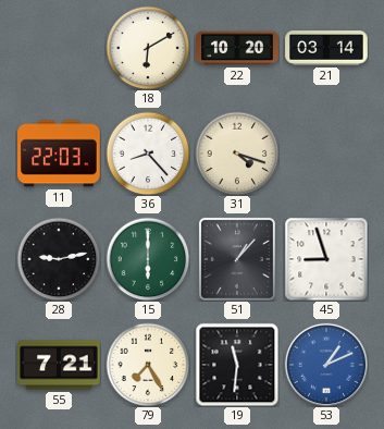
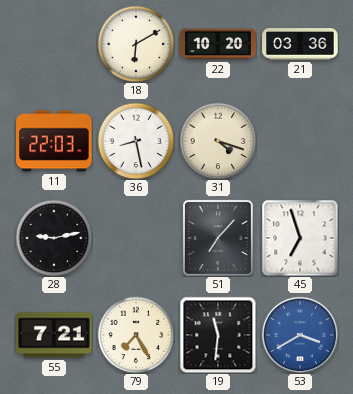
21: 03:14 -> 03:36
36: 8:23 -> 8:28
15: 6:00 -> none
51: 1:07 -> 7:07
45: 8:57 -> 6:57
53: 1:11 -> 3:40
